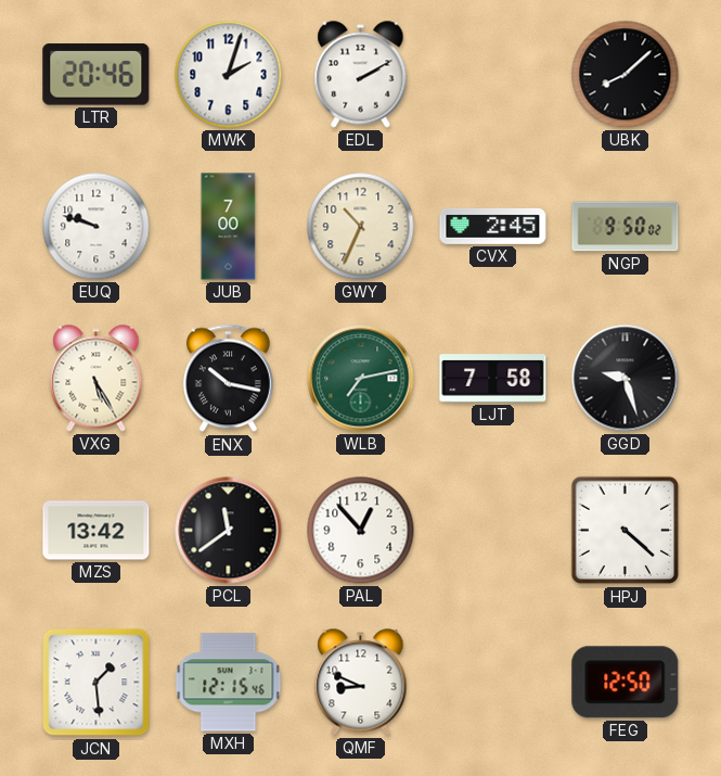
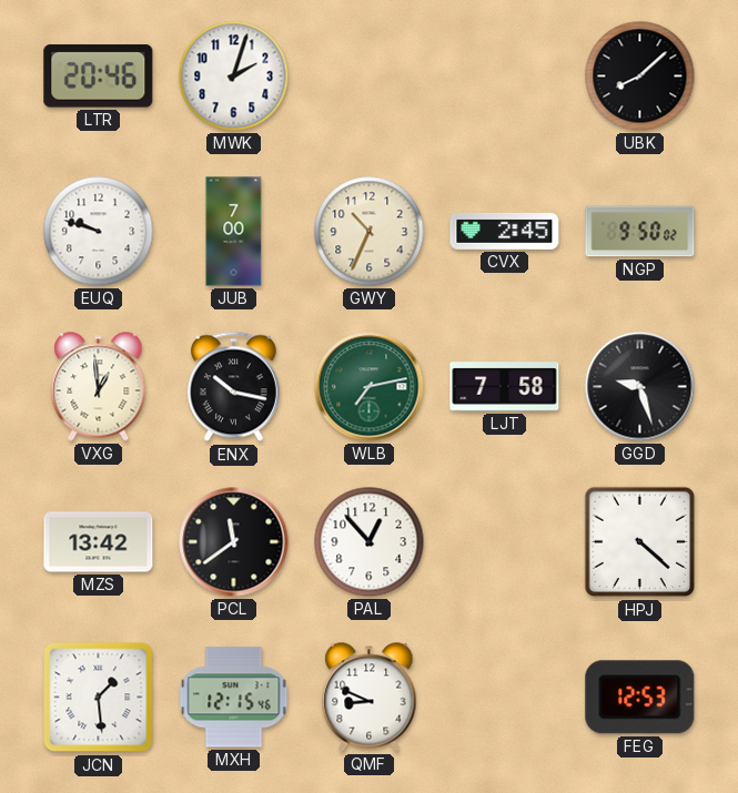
EDL: 2:10 -> none
VXG: 5:25 -> 12:59
FEG: 12:50 -> 12:53
